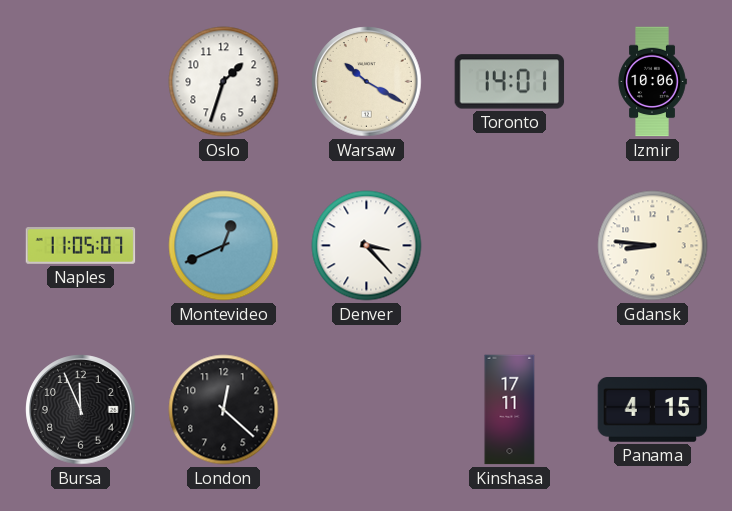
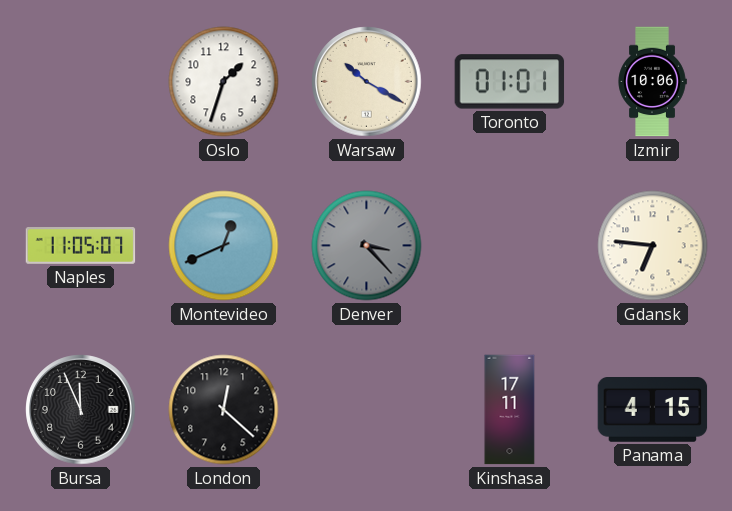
Toronto: 14:01 -> 01:01
Denver dial: white -> grey
Gdansk: 8:46 -> 6:46
